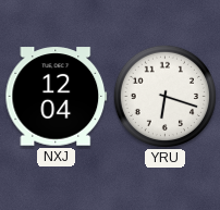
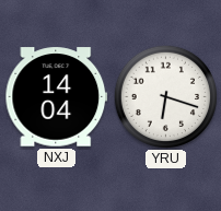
NXJ: 12:04 -> 14:04
